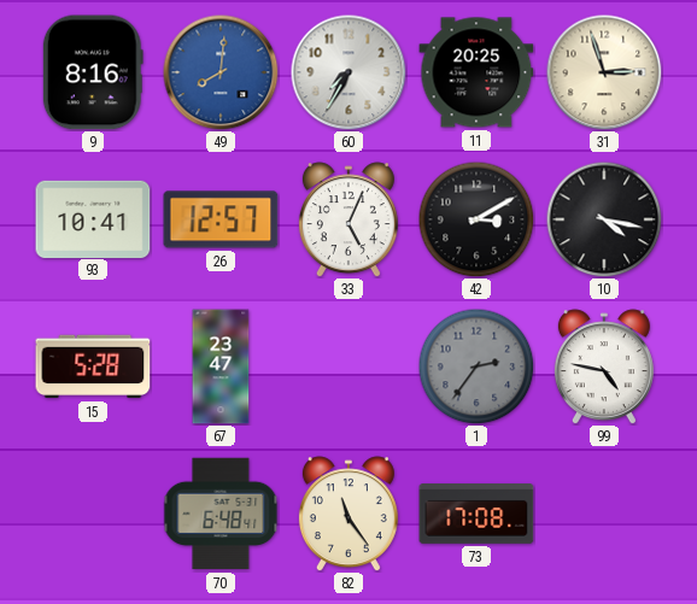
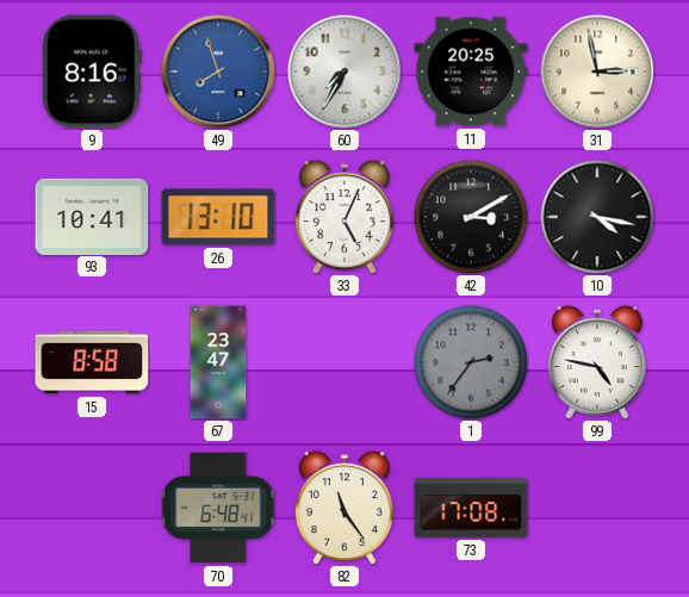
49: 8:01 -> 7:57
31: 2:57 -> 2:58
26: 12:57 -> 13:10
15: 5:28 -> 8:58
